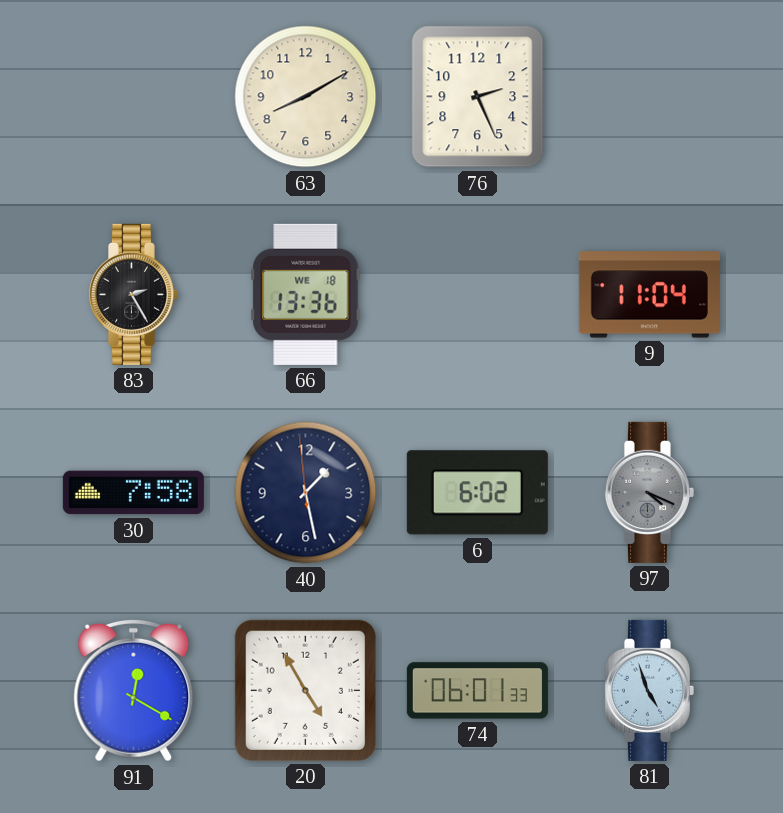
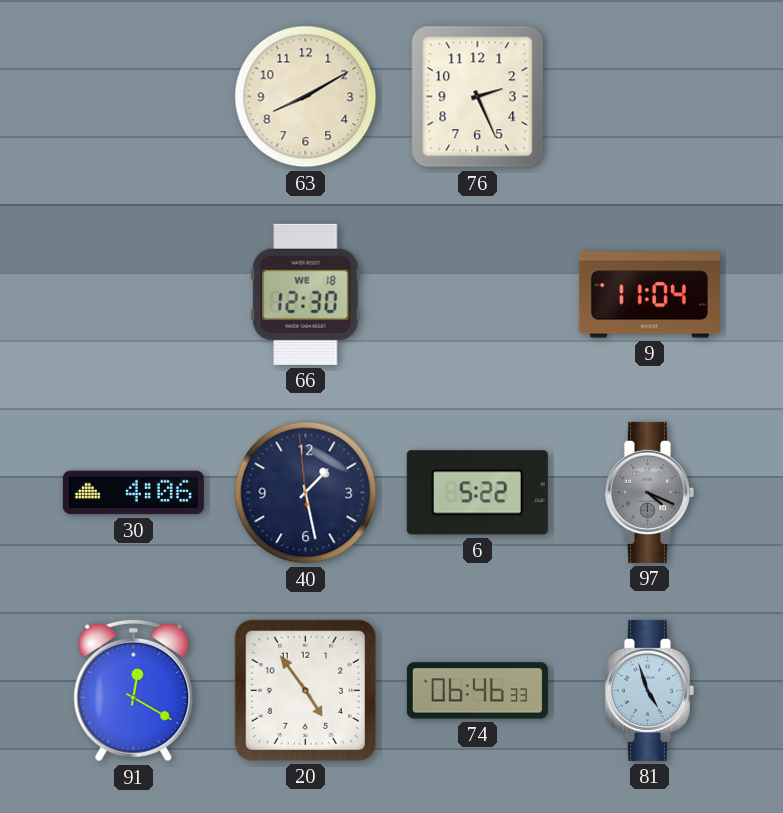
83: 2:25 -> none
66: 13:36 -> 12:30
30: 7:58 -> 4:06
6: 6:02 -> 5:22
20: 4:55 -> 4:54
74: 06:01 -> 06:46
